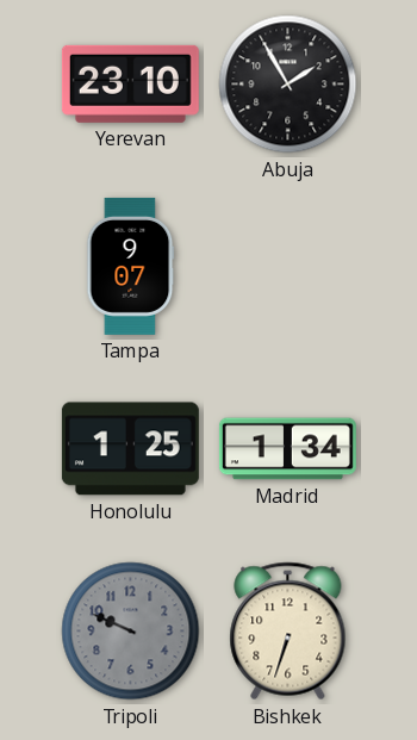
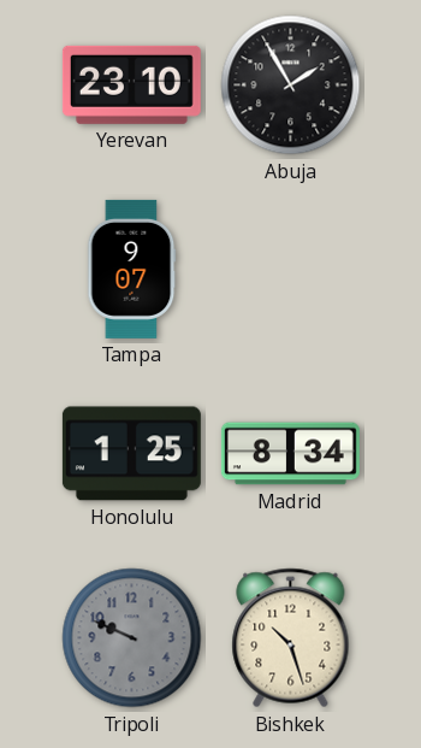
Madrid: 1:34 -> 8:34
Bishkek: 6:33 -> 10:27
